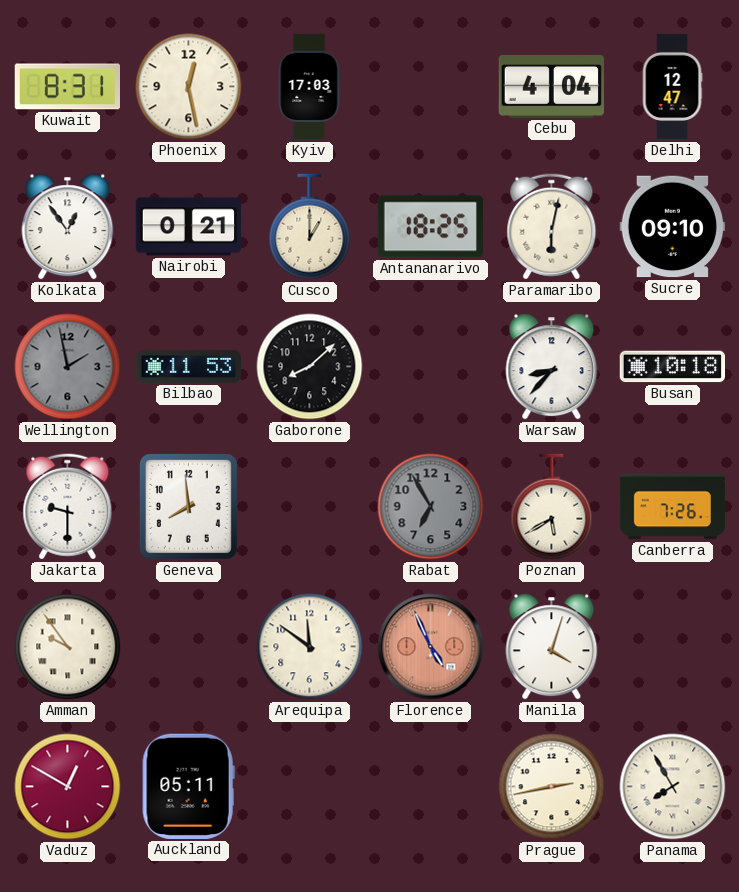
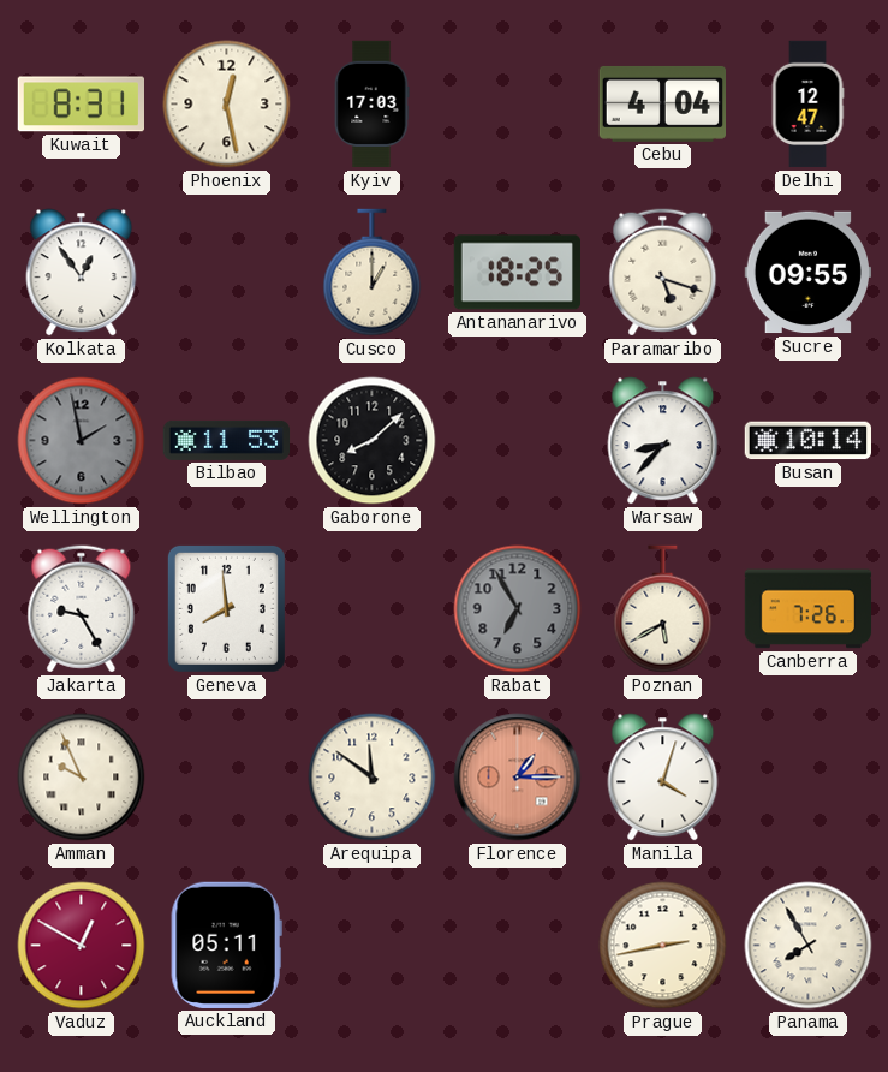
Nairobi: 0:21 -> none
Paramaribo: 6:02 -> 5:18
Sucre: 09:10 -> 09:55
Busan: 10:18 -> 10:14
Jakarta: 9:30 -> 9:25
Amman: 9:54 -> 9:56
Florence: 4:56 -> 1:15
